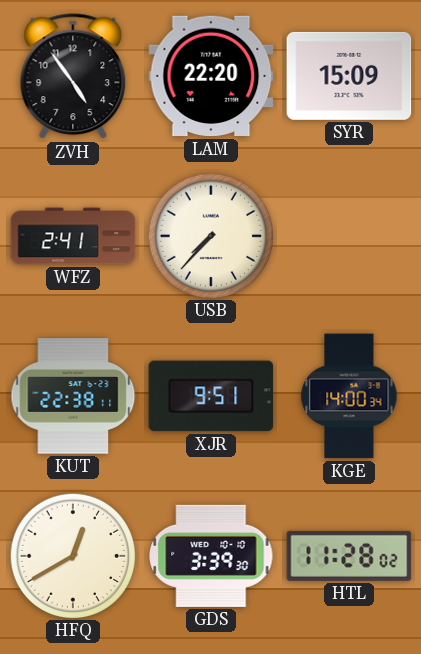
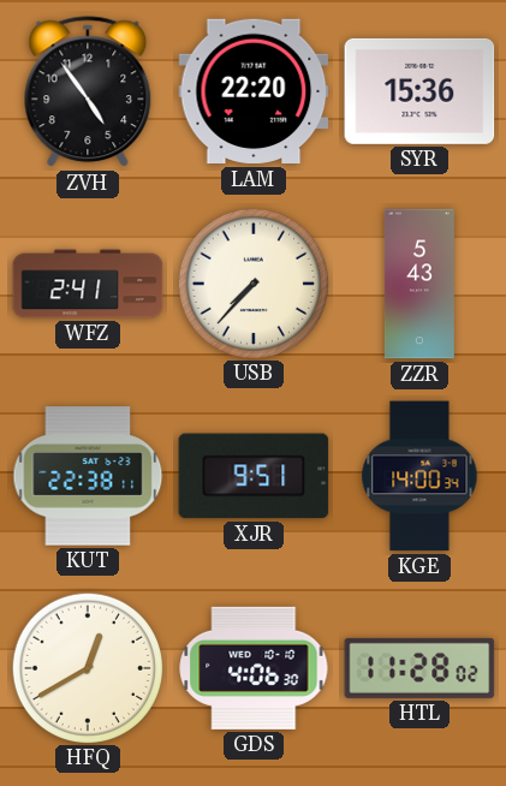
SYR: 15:09 -> 15:36
ZZR: none -> 5:43
GDS: 3:39 -> 4:06
